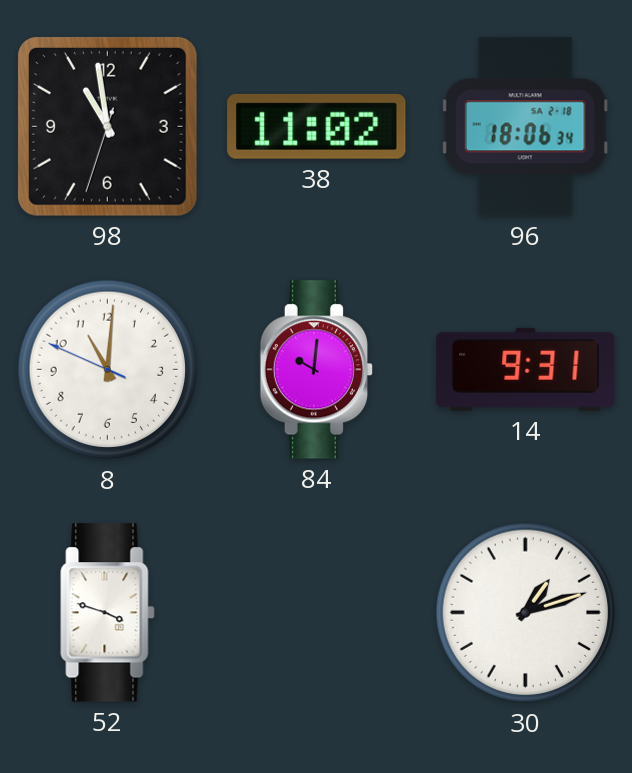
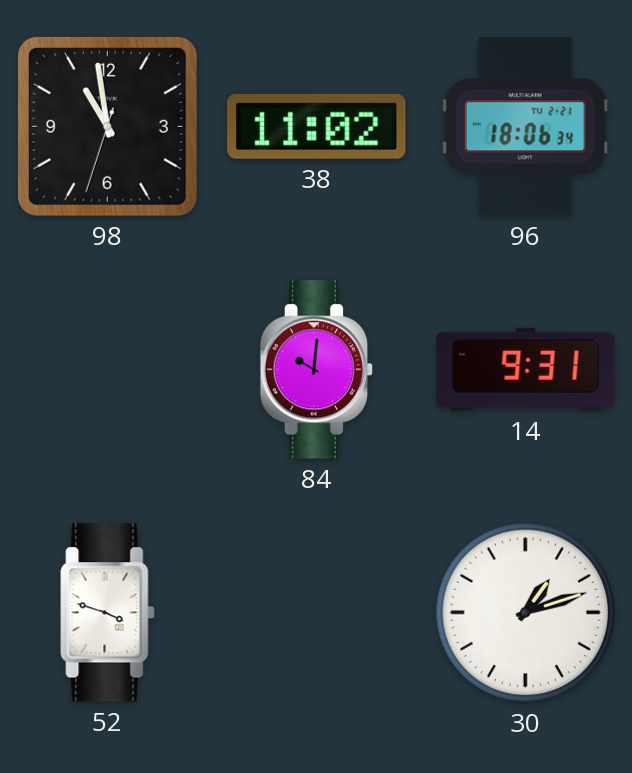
96 date: SA 2-18 -> TU 2-21
8: 11:00 -> none
